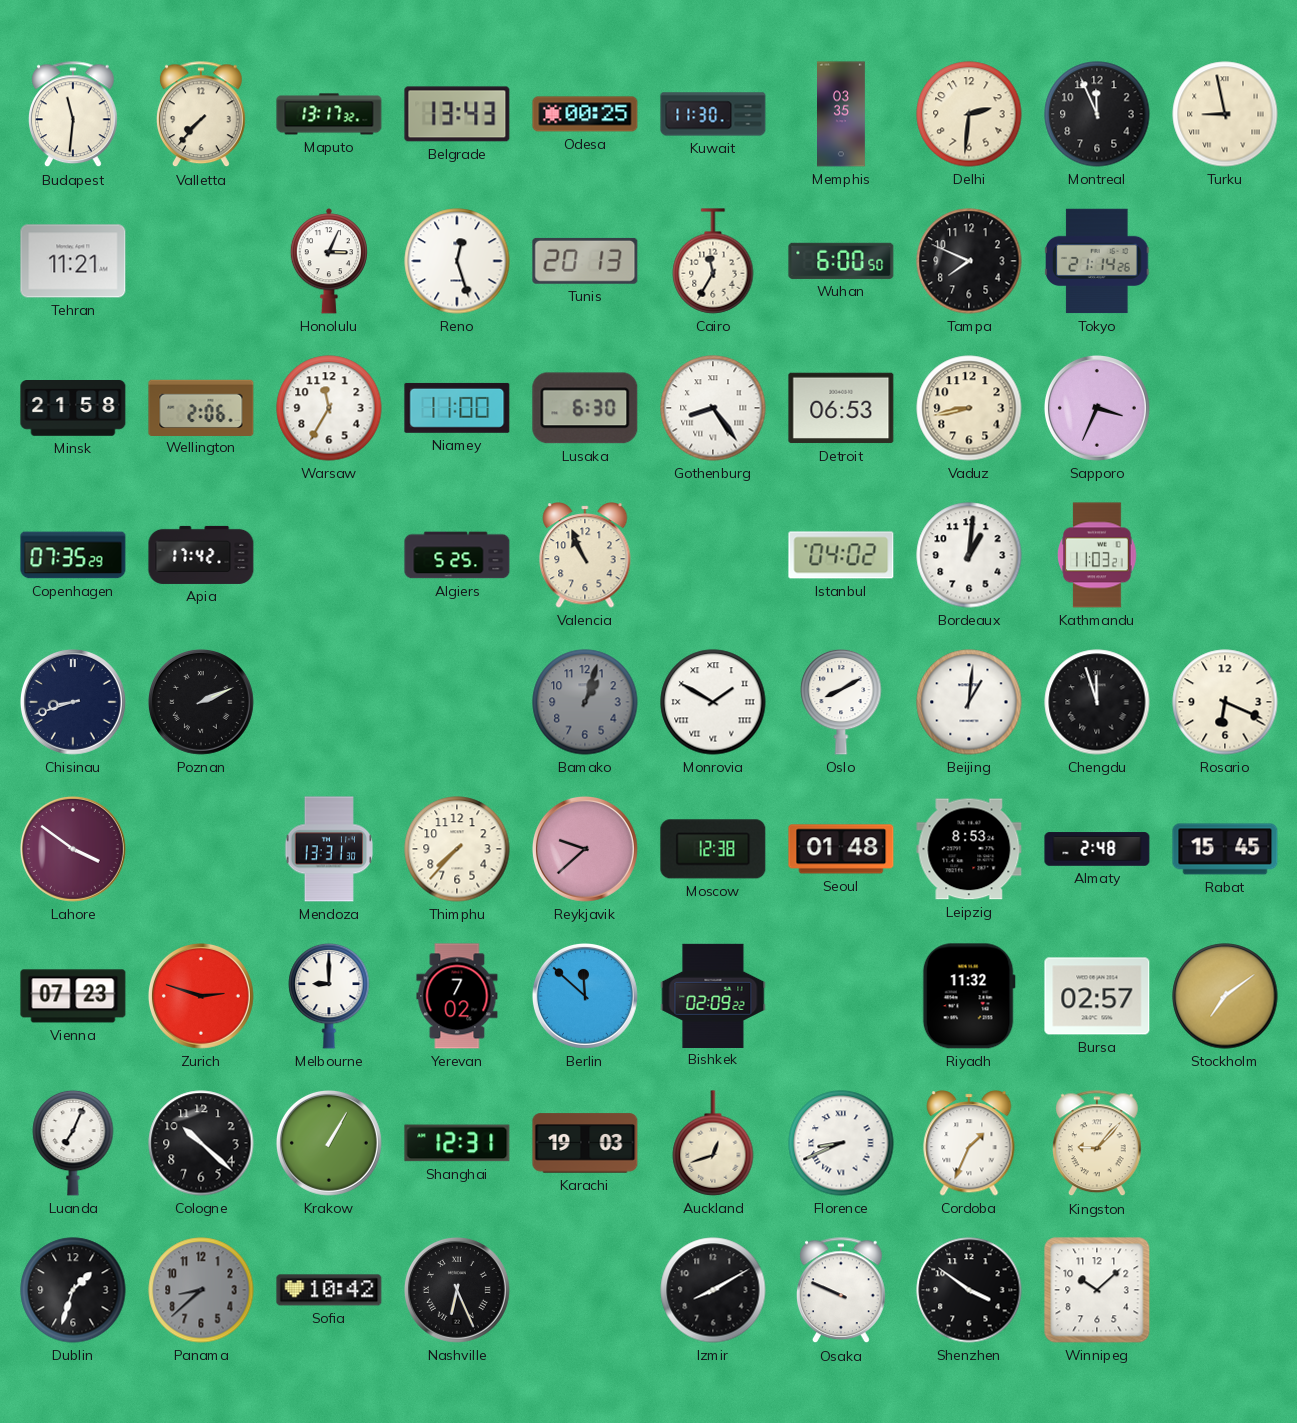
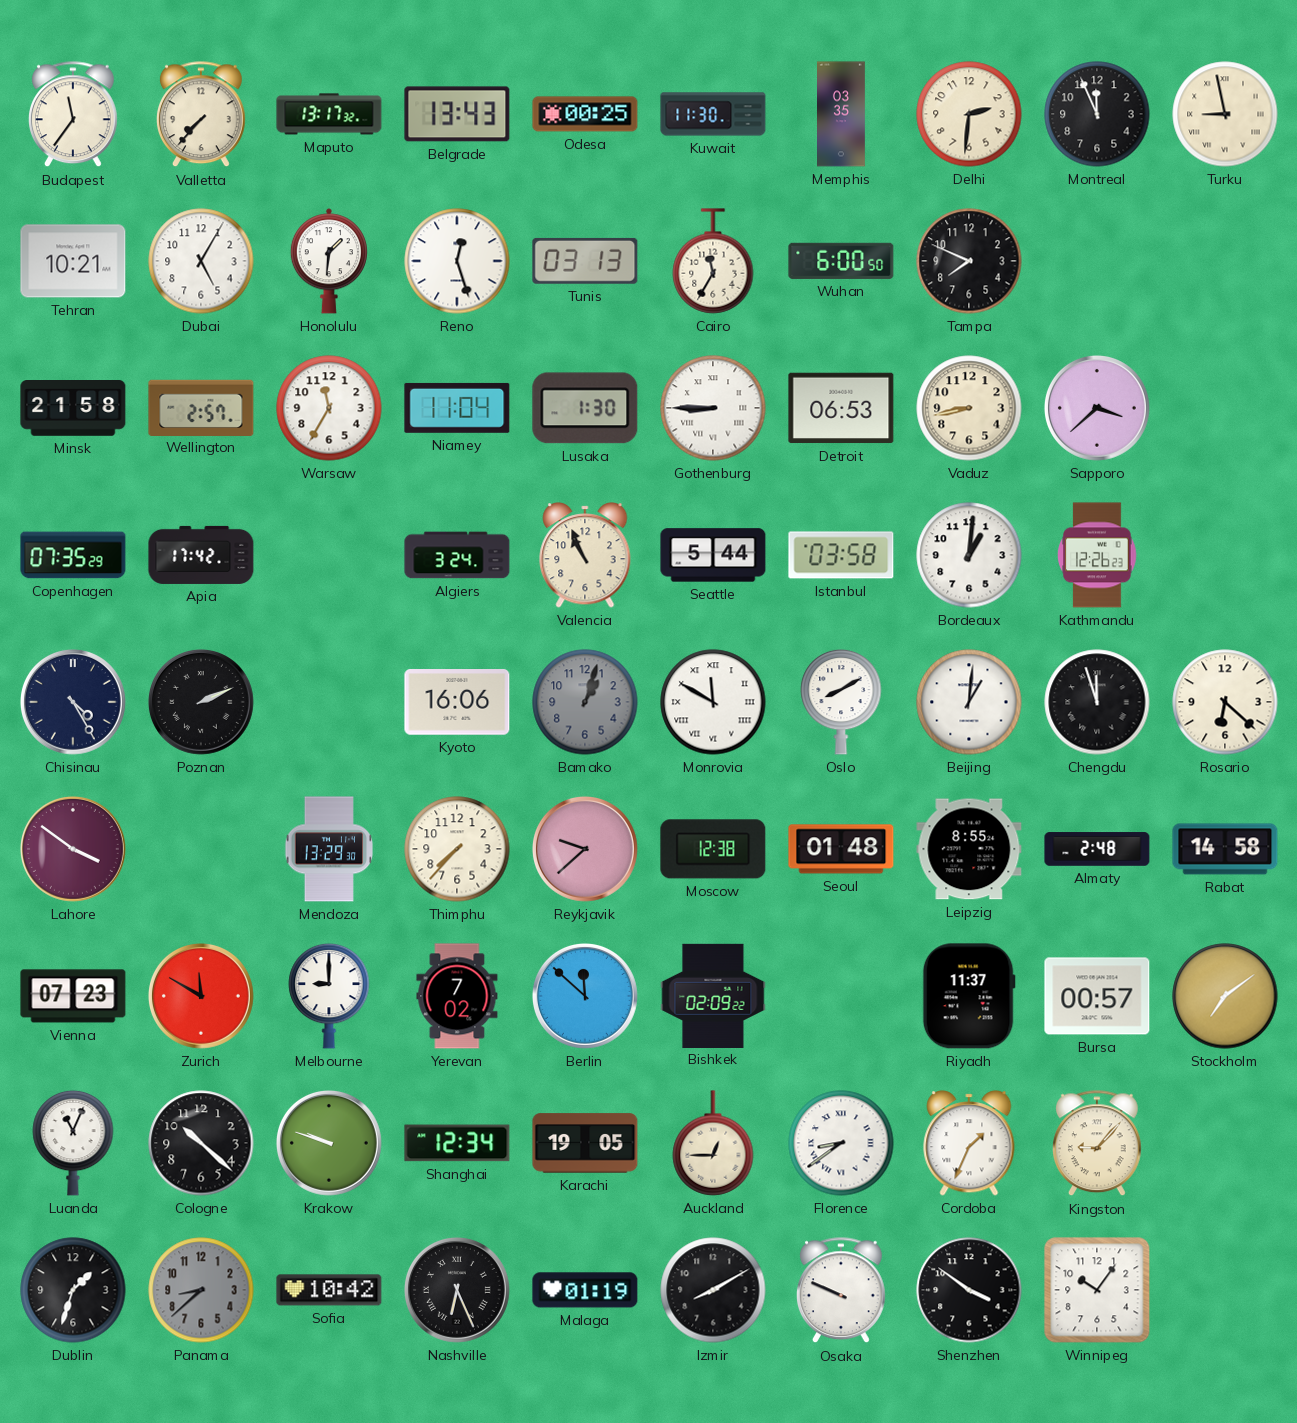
Budapest: 11:31 -> 11:36
Tehran: 11:21 -> 10:21
Dubai: none -> 5:05
Honolulu: 3:04 -> 1:31
Tunis: 20:13 -> 03:13
Tokyo: 21:14 -> none
Wellington: 2:06 -> 2:57
Niamey: 11:00 -> 11:04
Lusaka: 6:30 -> 1:30
Gothenburg: 8:24 -> 8:45
Sapporo: 3:34 -> 3:38
Algiers: 5:25 -> 3:24
Seattle: none -> 5:44
Istanbul: 04:02 -> 03:58
Kathmandu: 11:03 -> 12:26
Chisinau: 8:42 -> 4:25
Kyoto: none -> 16:06
Monrovia: 1:50 -> 11:50
Rosario: 6:19 -> 6:22
Mendoza: 13:31 -> 13:29
Leipzig: 8:53 -> 8:55
Rabat: 15:45 -> 14:58
Zurich: 2:48 -> 11:50
Riyadh: 11:32 -> 11:37
Bursa: 02:57 -> 00:57
Luanda: 7:04 -> 11:04
Krakow: 1:05 -> 9:48
Shanghai: 12:31 -> 12:34
Karachi: 19:03 -> 19:05
Auckland: 12:42 -> 12:45
Florence: 8:41 -> 8:39
Malaga: none -> 01:19
Winnipeg: 10:08 -> 10:06
